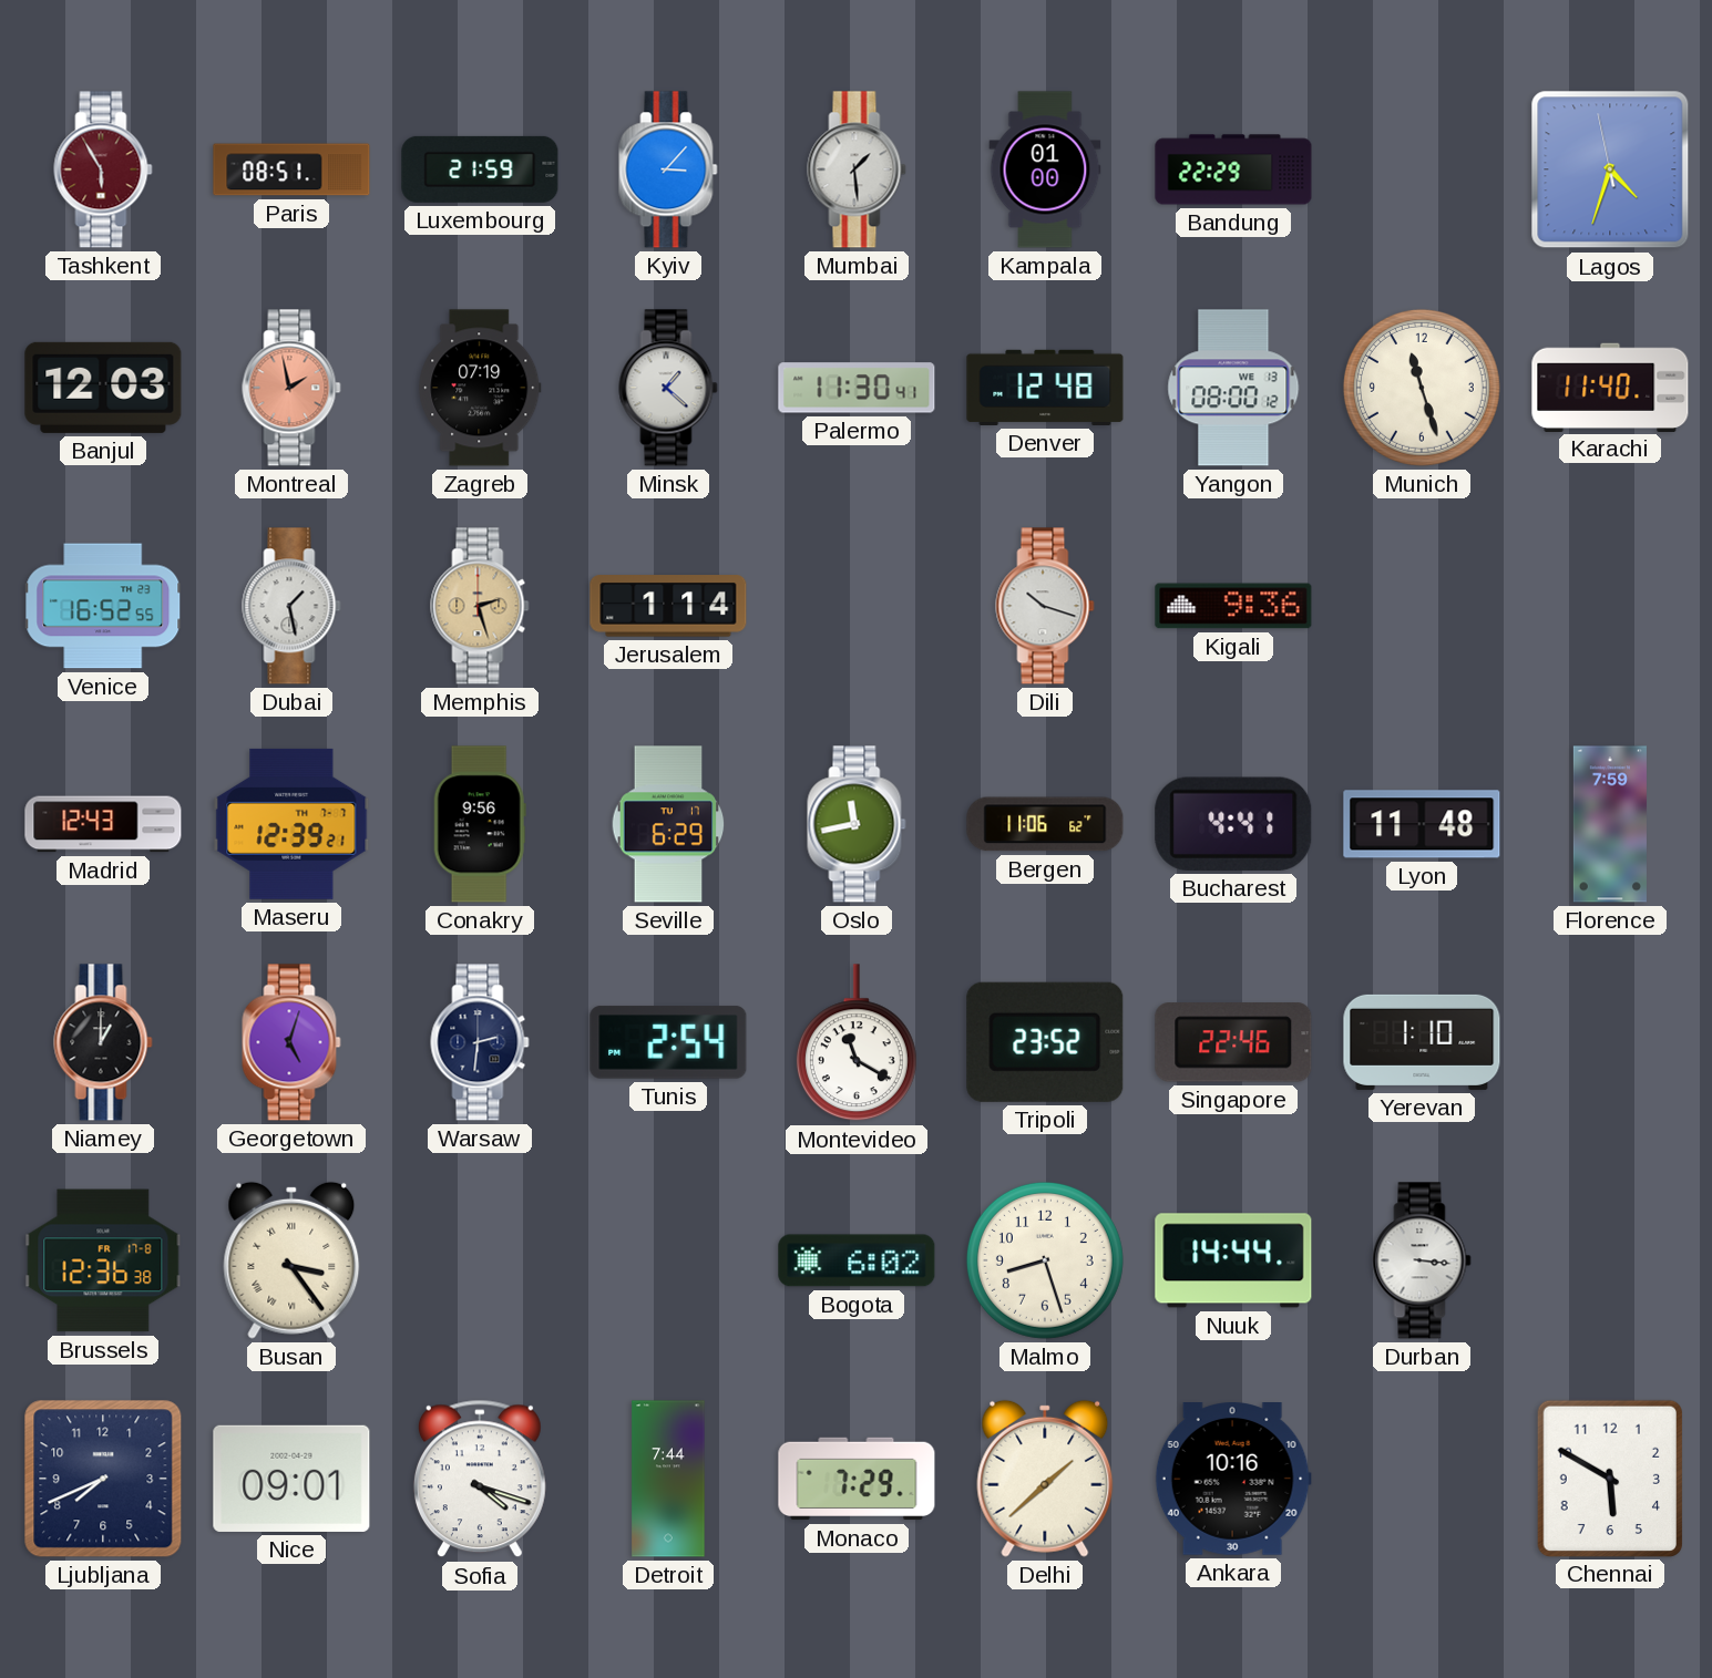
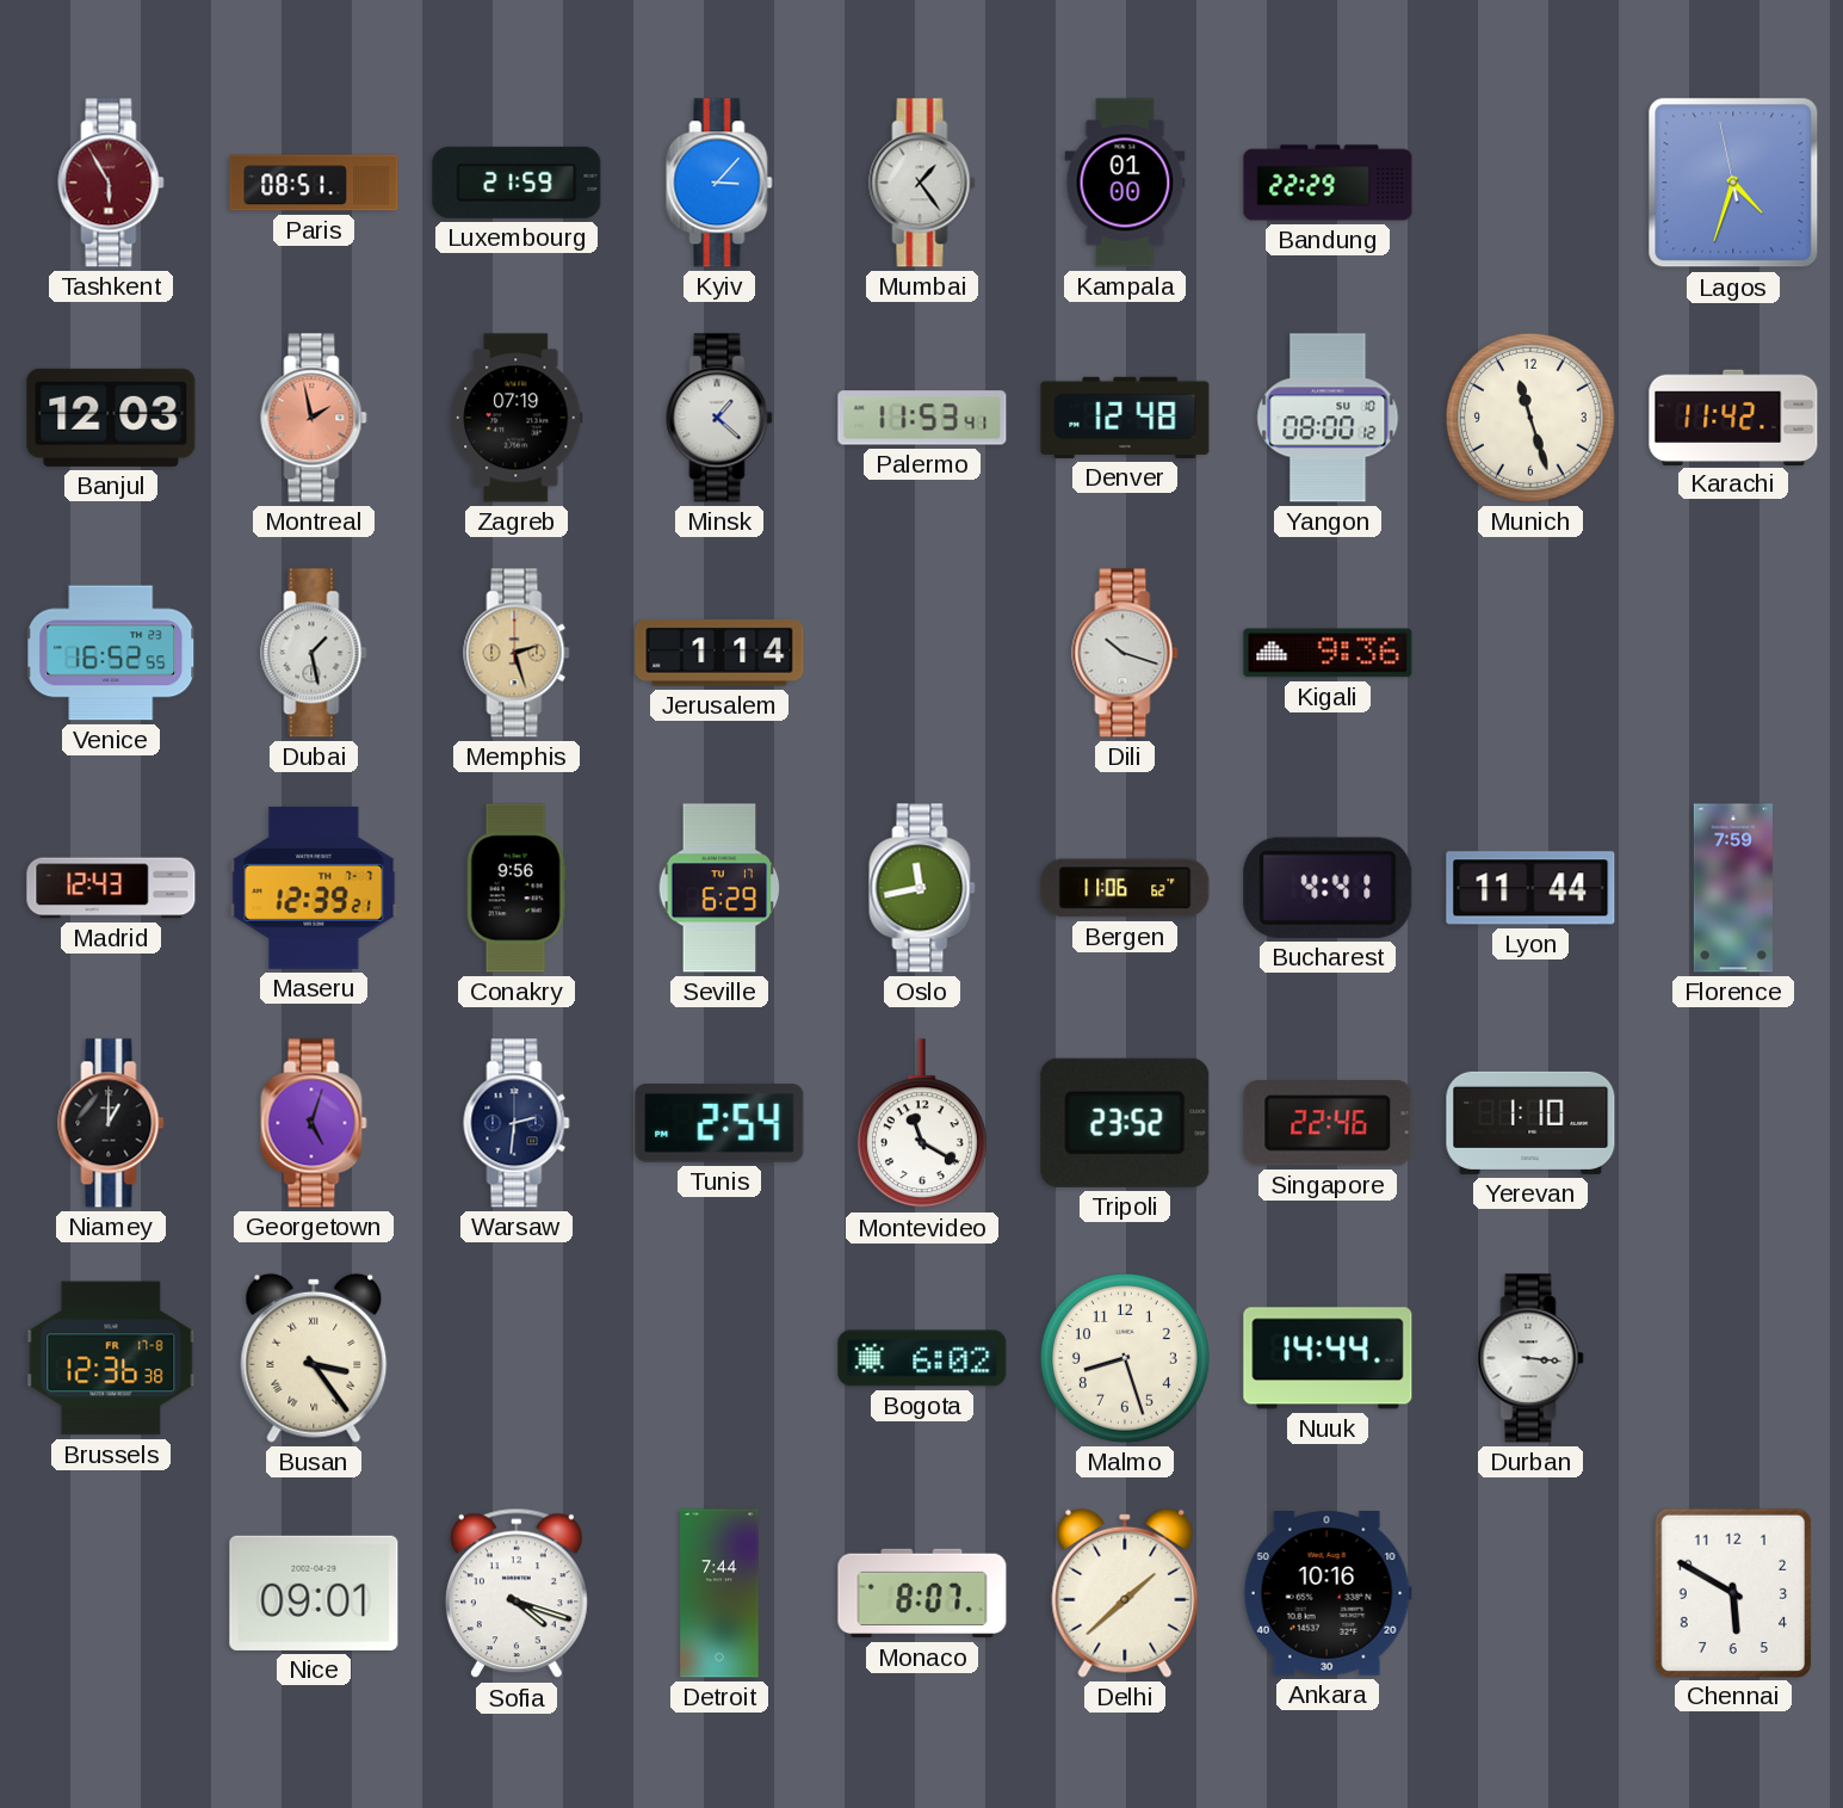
Mumbai: 1:29 -> 1:24
Palermo: 11:30 -> 11:53
Yangon date: WE 13 -> SU 10
Karachi: 11:40 -> 11:42
Lyon: 11:48 -> 11:44
Ljubljana: 7:41 -> none
Monaco: 7:29 -> 8:07
